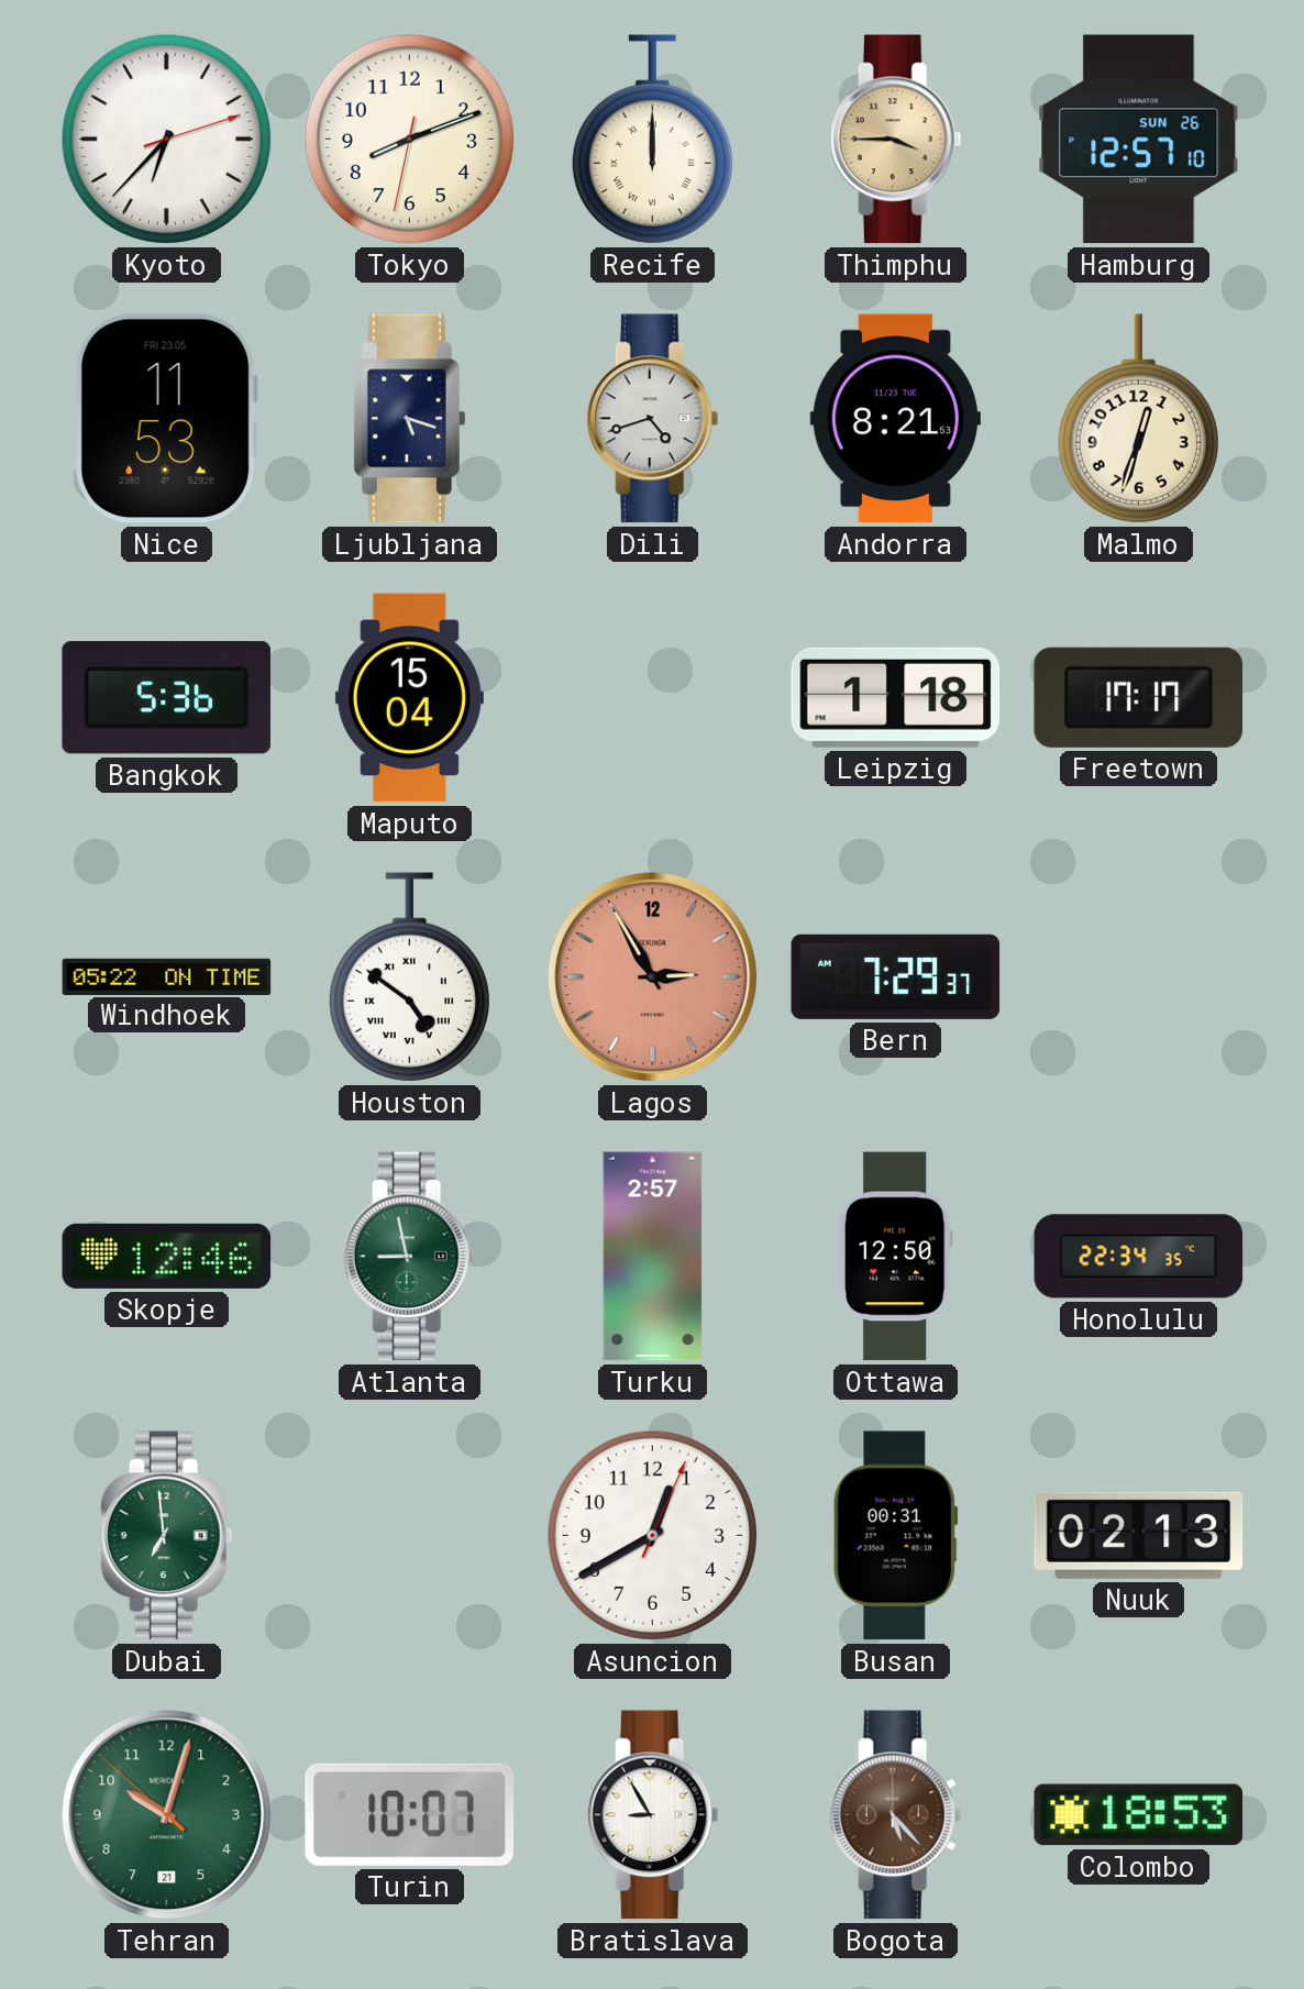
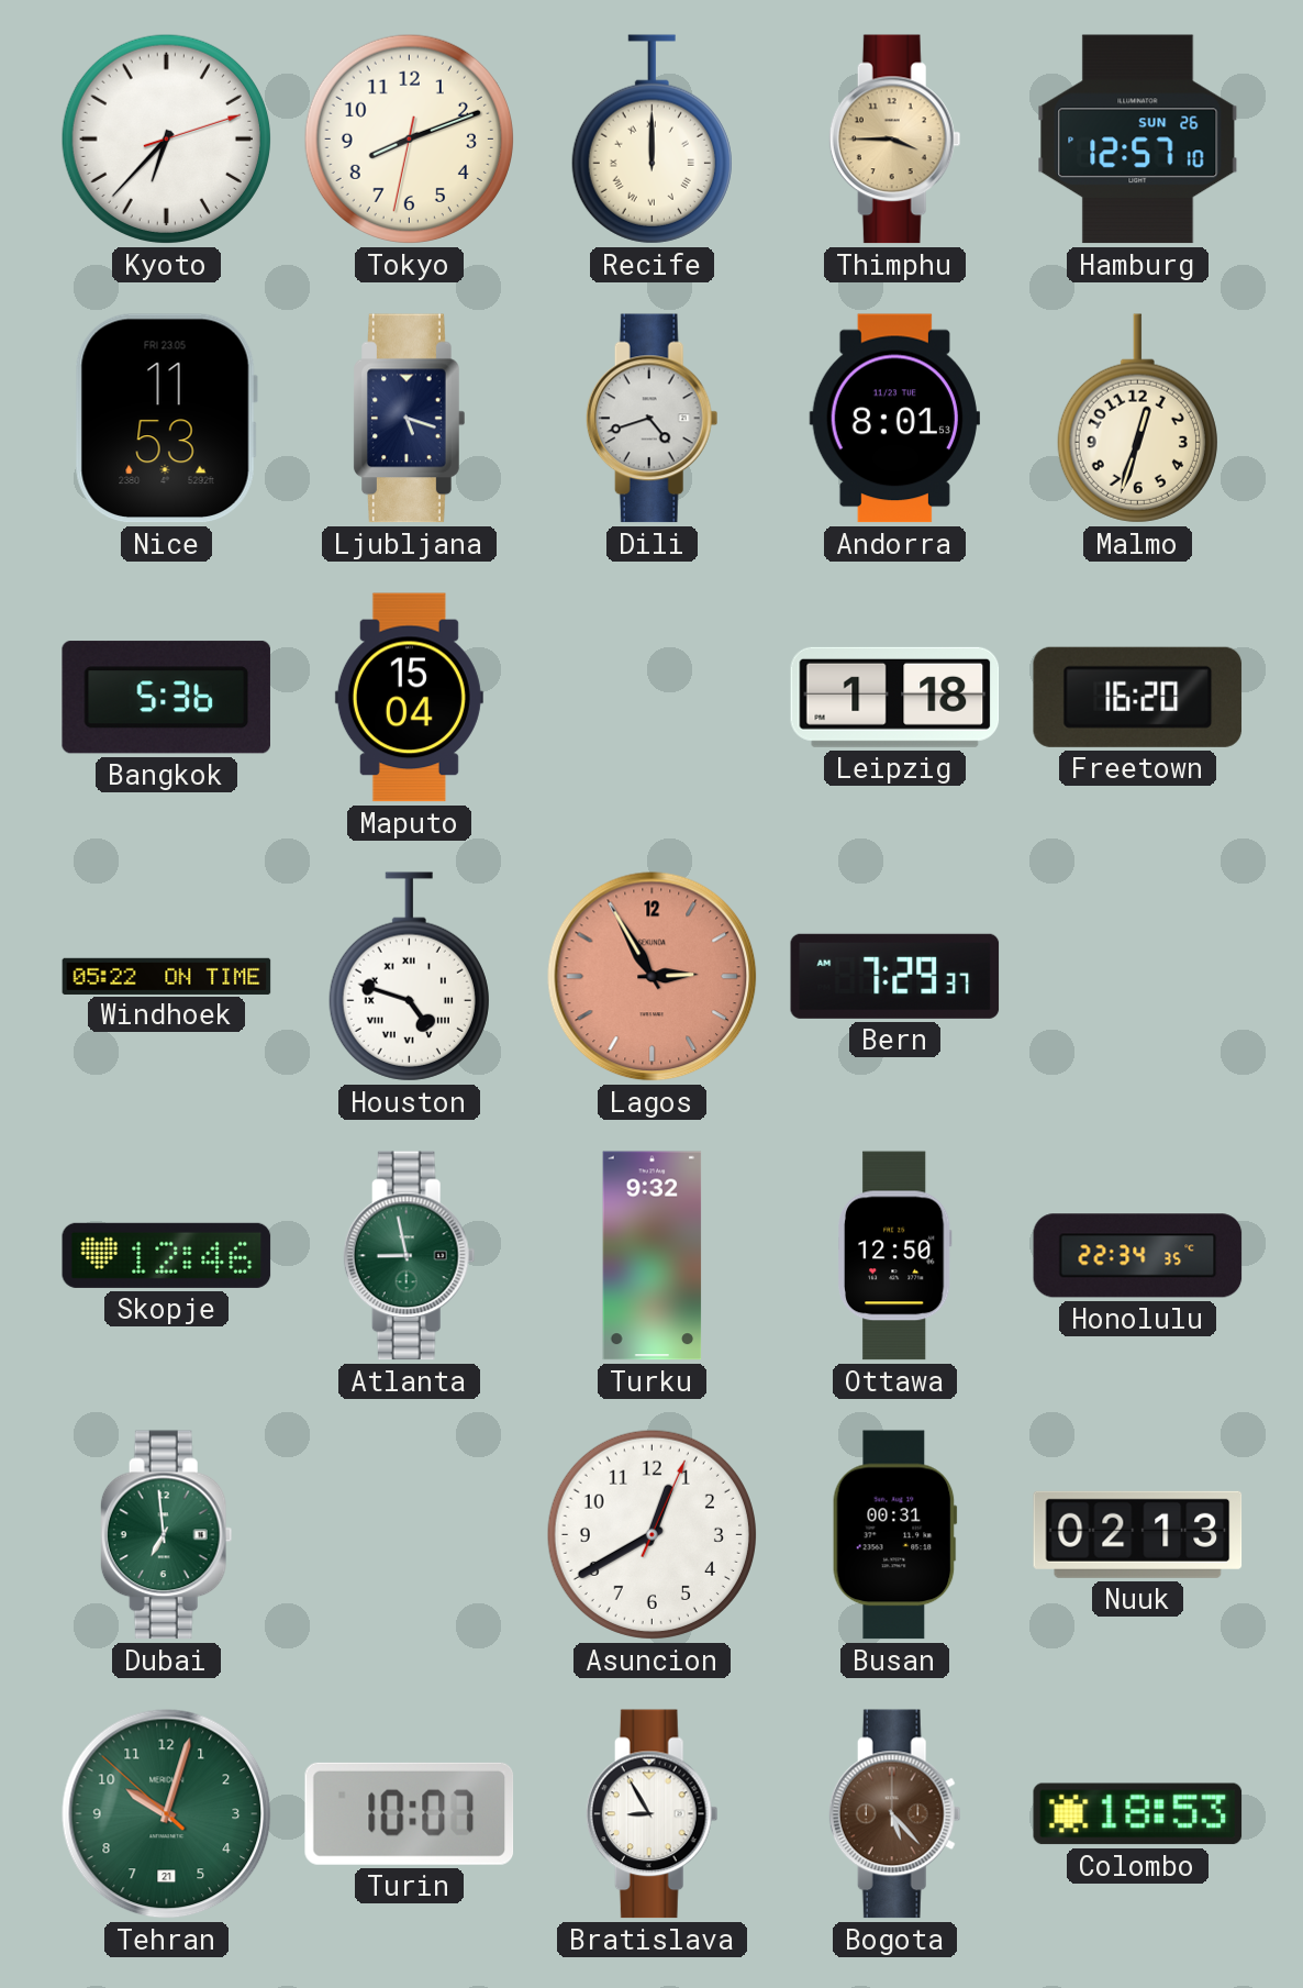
Andorra: 8:21 -> 8:01
Freetown: 17:17 -> 16:20
Houston: 4:51 -> 4:48
Turku: 2:57 -> 9:32
